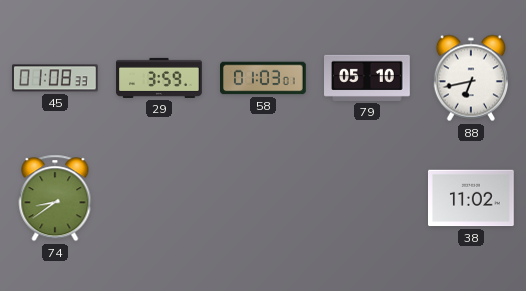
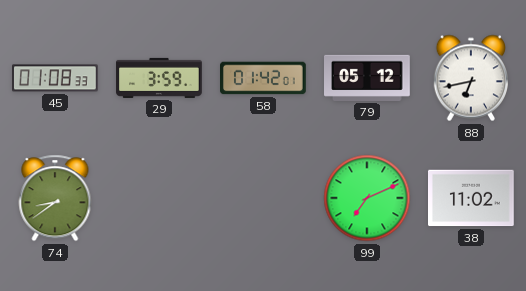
58: 01:03 -> 01:42
79: 05:10 -> 05:12
99: none -> 7:11
